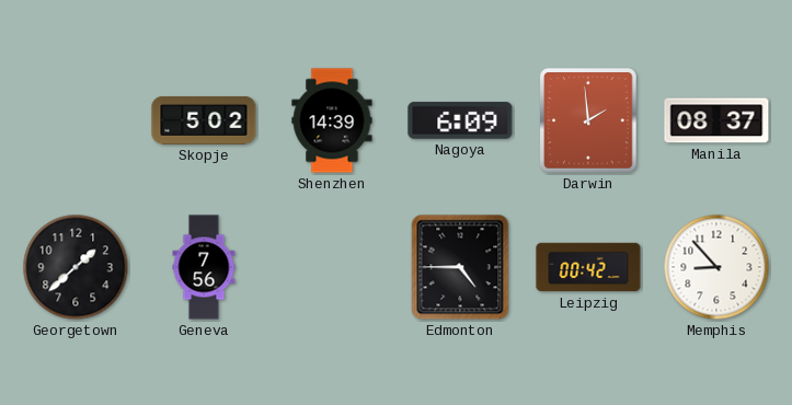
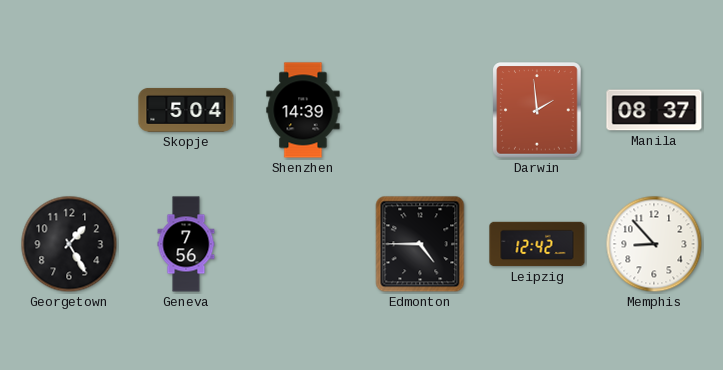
Skopje: 5:02 -> 5:04
Nagoya: 6:09 -> none
Georgetown: 1:38 -> 1:25
Leipzig: 00:42 -> 12:42
